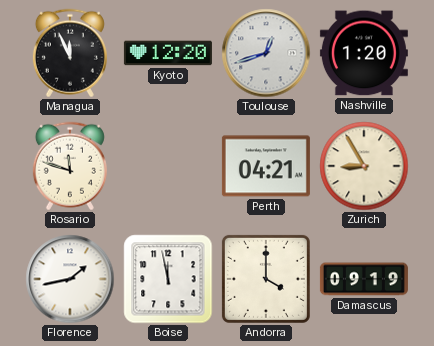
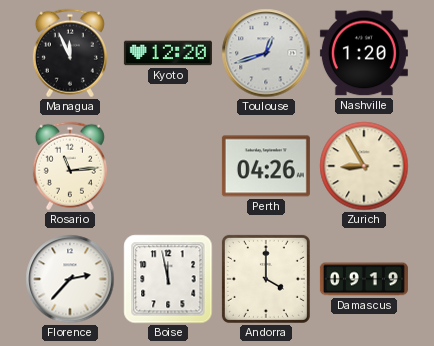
Rosario: 11:48 -> 11:14
Perth: 04:21 -> 04:26
Florence: 1:43 -> 2:37
